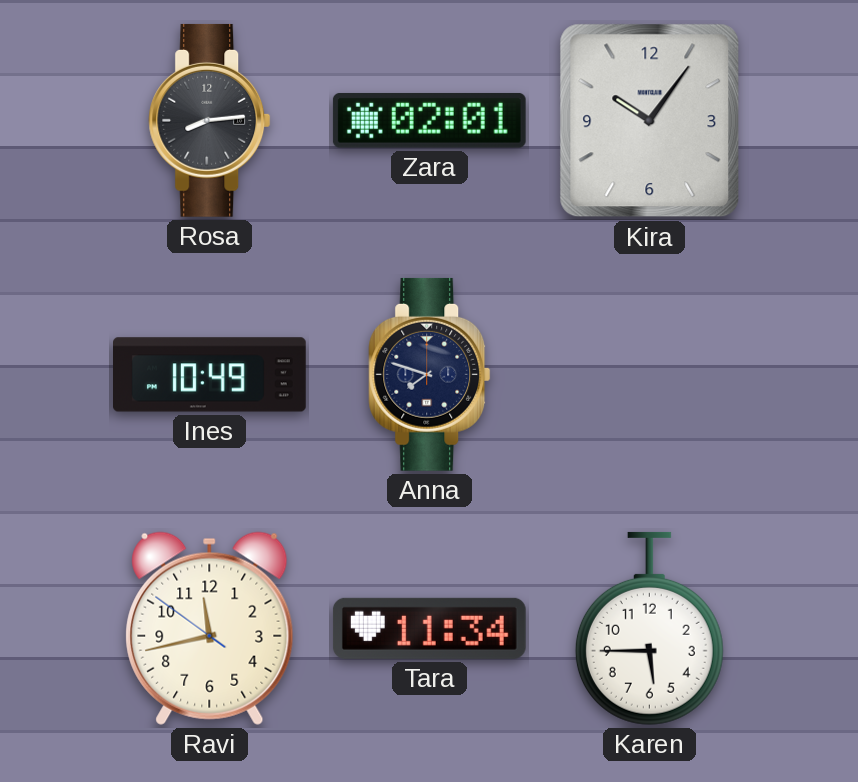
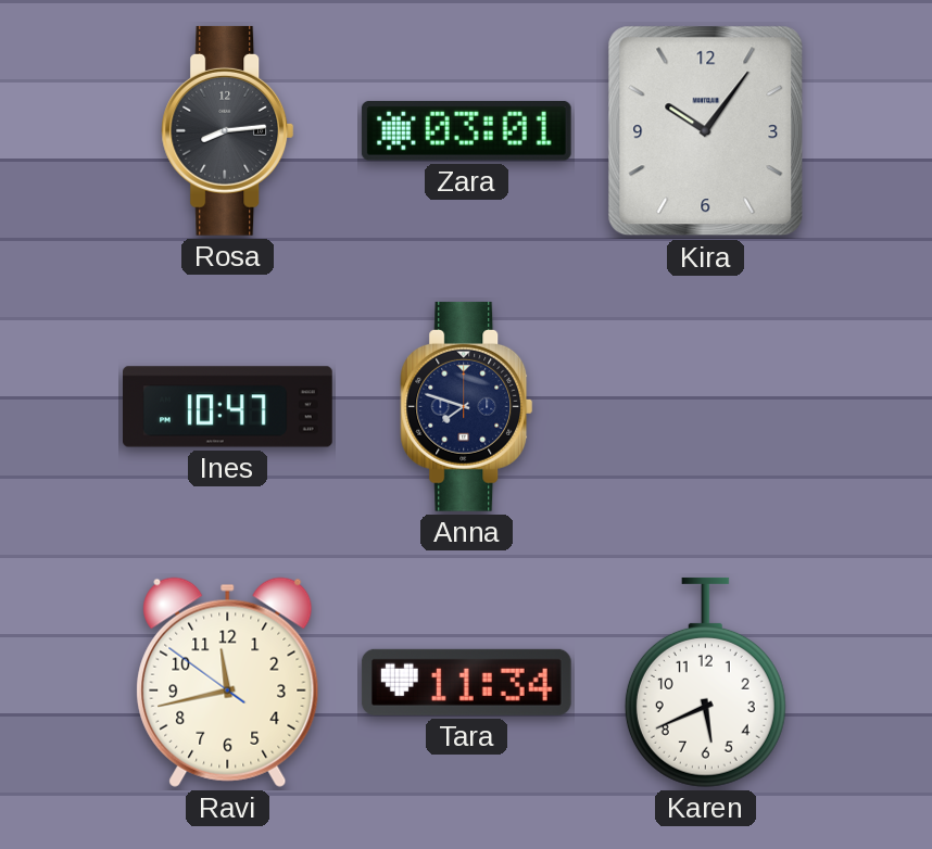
Zara: 02:01 -> 03:01
Ines: 10:49 -> 10:47
Karen: 5:45 -> 5:41
